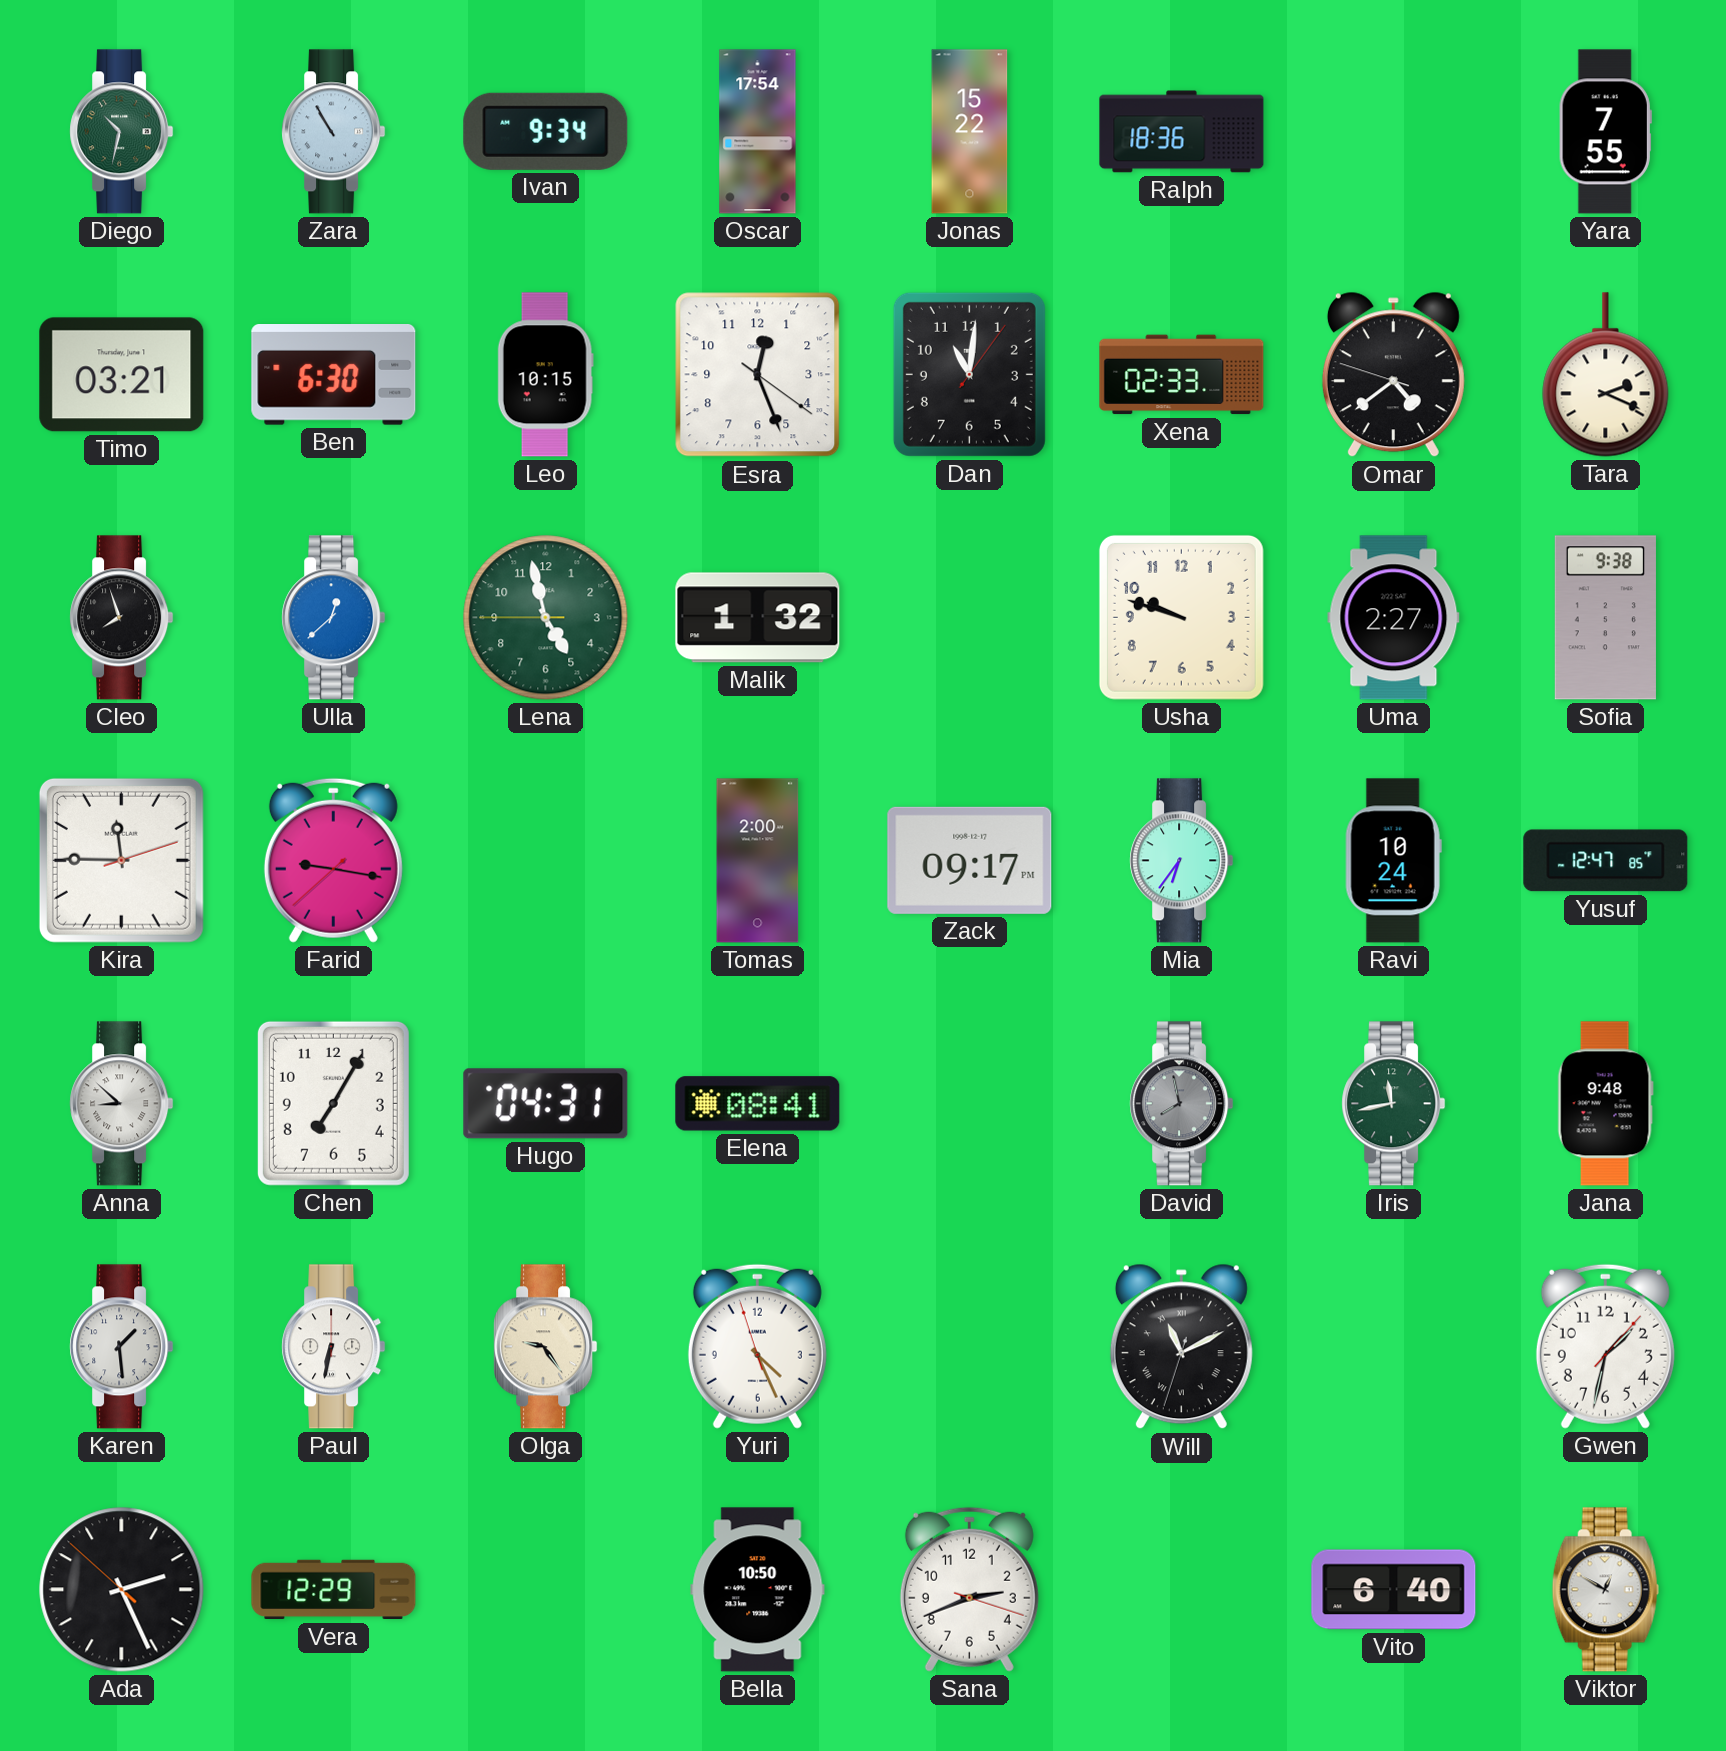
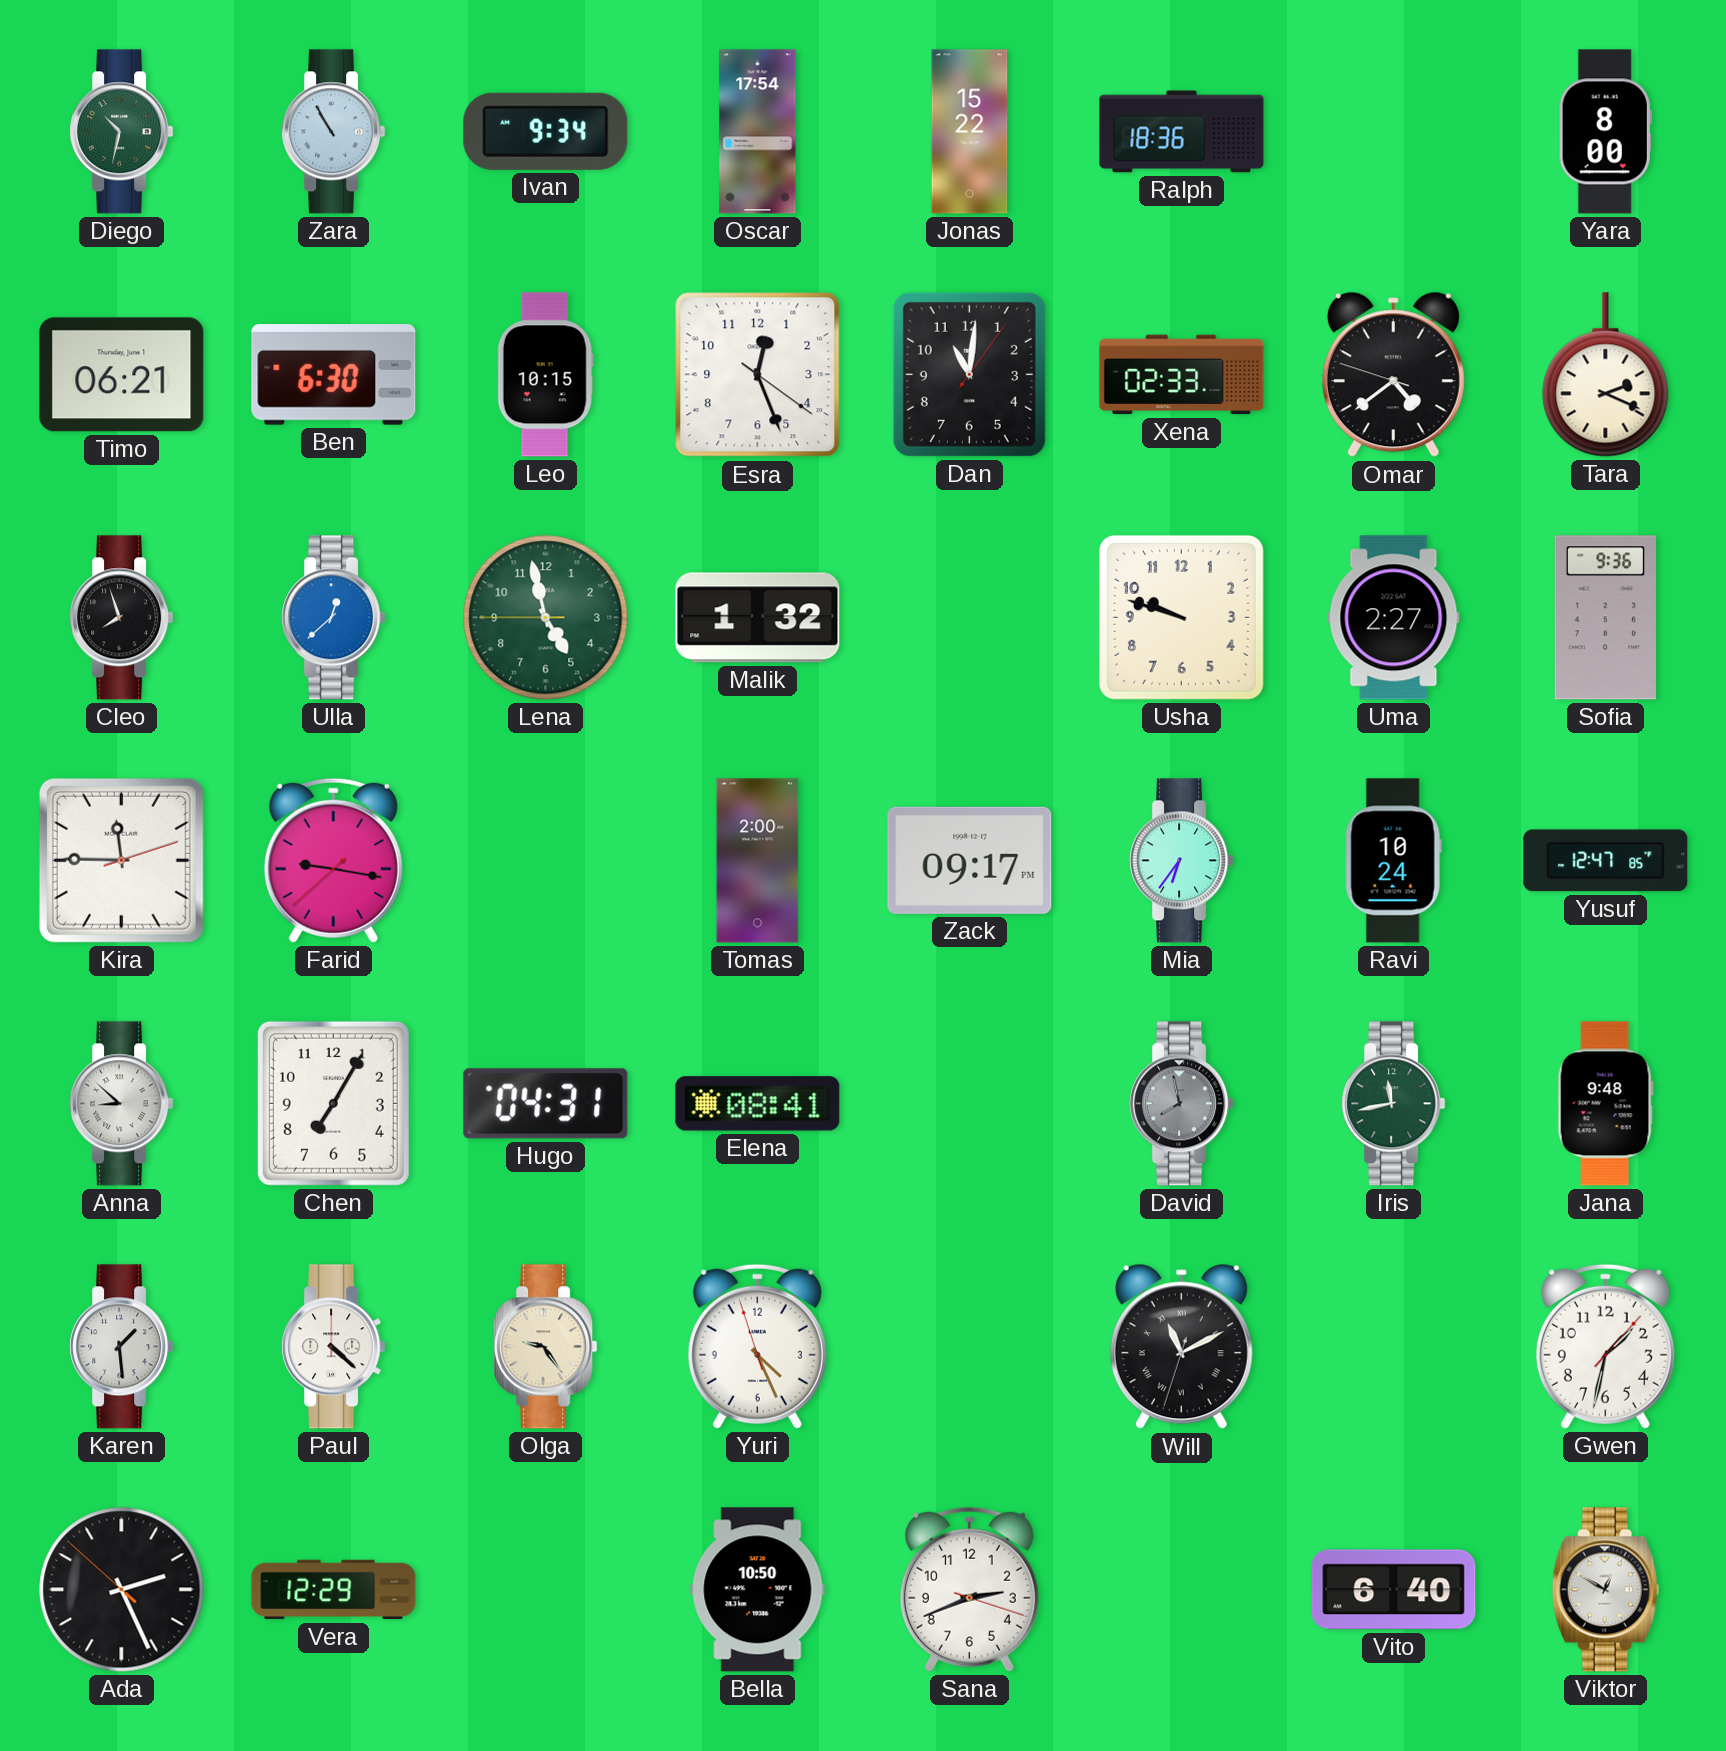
Yara: 7:55 -> 8:00
Timo: 03:21 -> 06:21
Sofia: 9:38 -> 9:36
Paul: 6:32 -> 4:22
